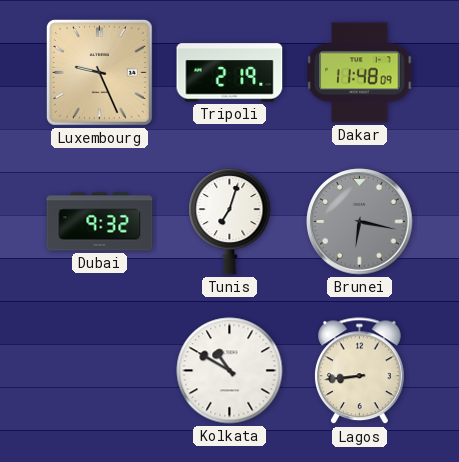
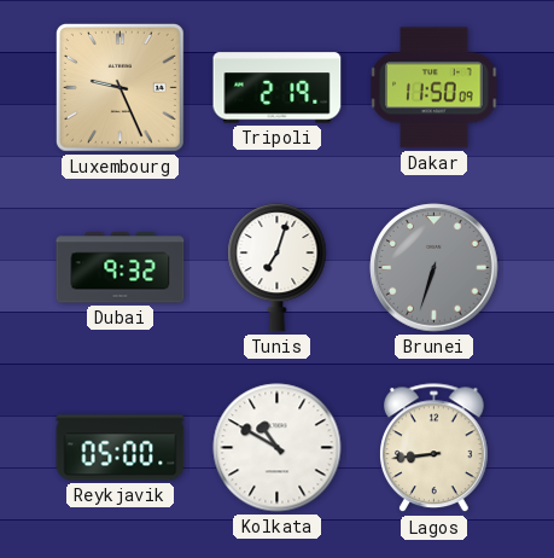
Dakar: 11:48 -> 11:50
Brunei: 6:17 -> 6:33
Reykjavik: none -> 05:00
